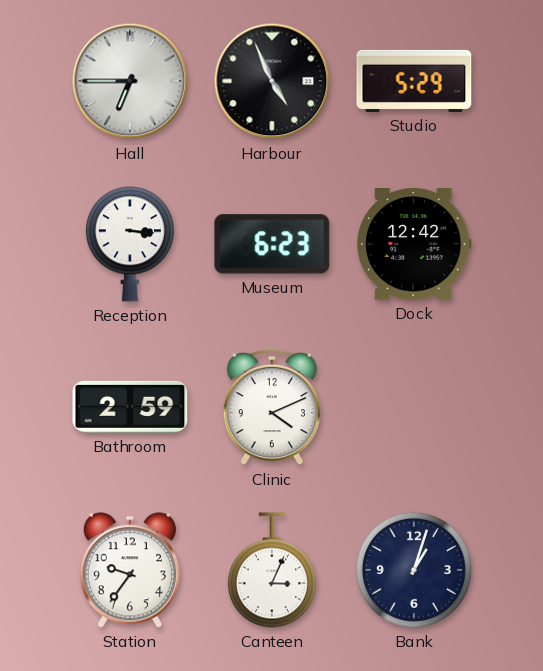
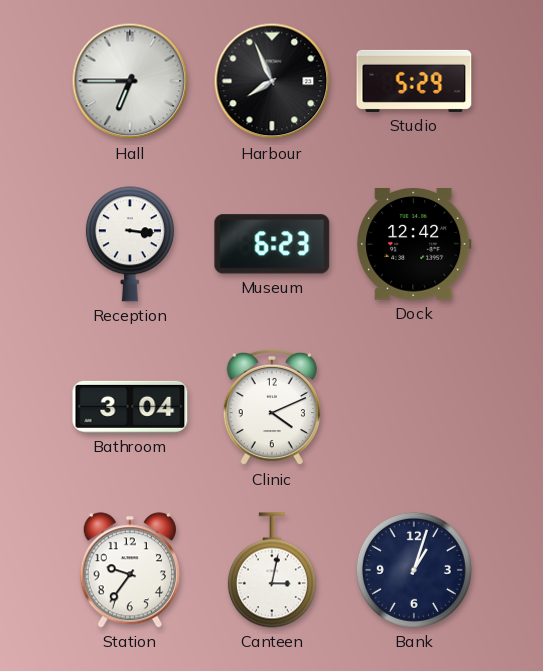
Harbour: 4:56 -> 7:56
Bathroom: 2:59 -> 3:04
Canteen: 3:04 -> 3:02
